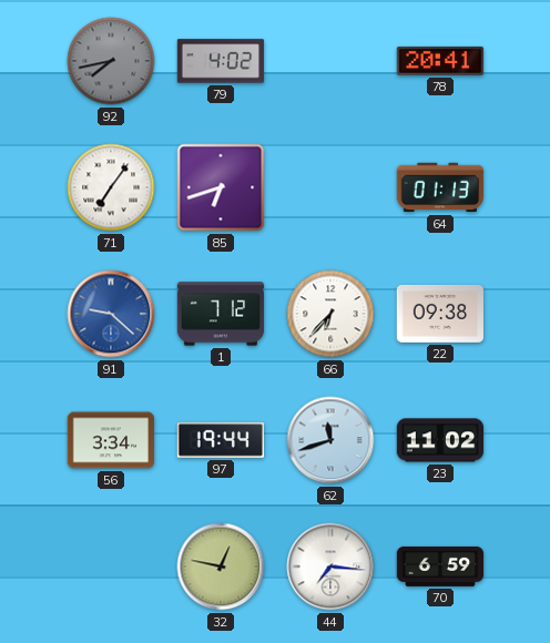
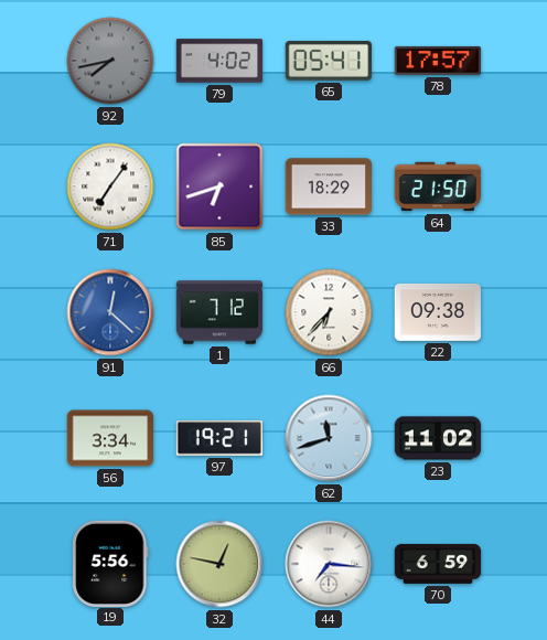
65: none -> 05:41
78: 20:41 -> 17:57
33: none -> 18:29
64: 01:13 -> 21:50
91: 9:22 -> 12:22
97: 19:44 -> 19:21
19: none -> 5:56
